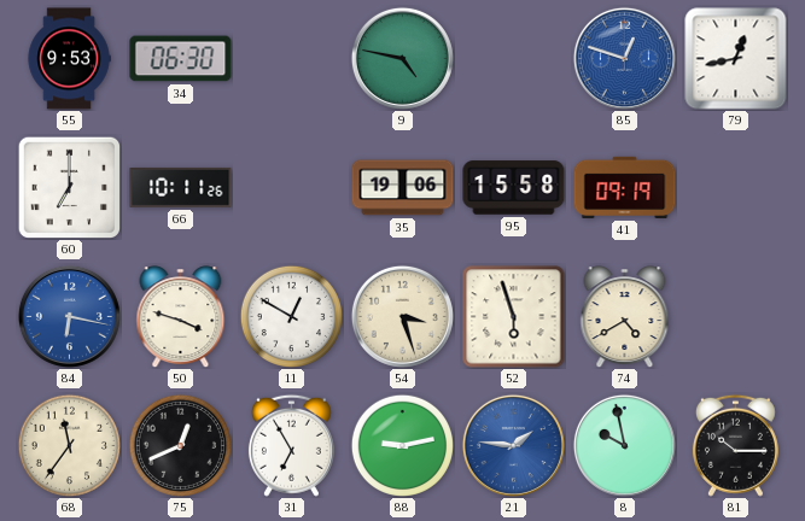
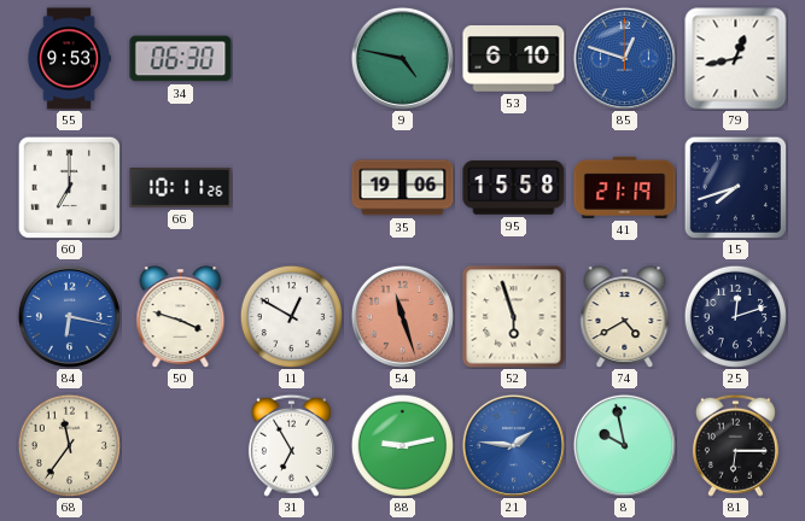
53: none -> 6:10
41: 09:19 -> 21:19
15: none -> 7:42
54: 3:27 -> 11:27
54 dial: cream -> salmon
25: none -> 12:12
75: 12:41 -> none
81: 10:15 -> 6:15
